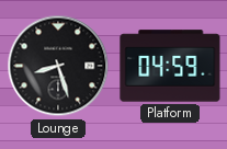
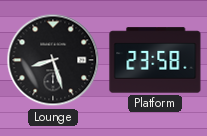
Platform: 04:59 -> 23:58
